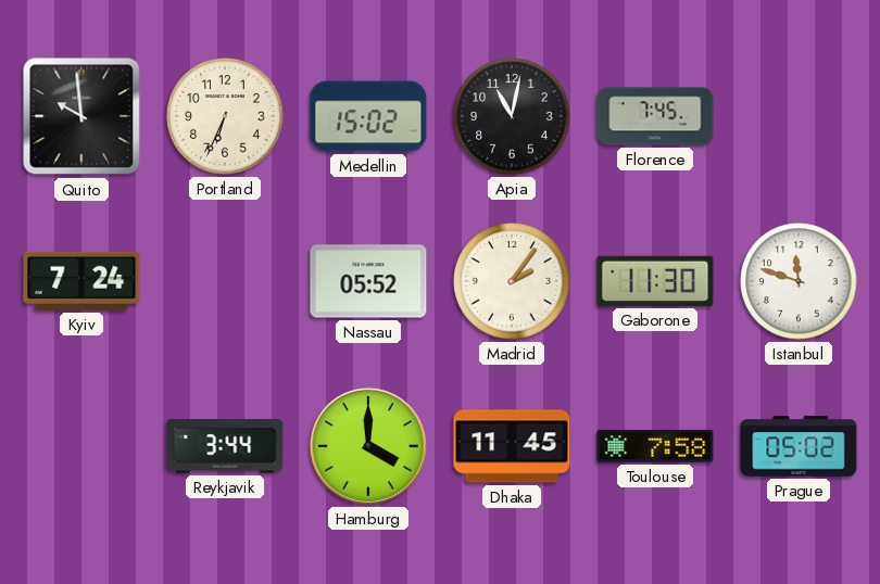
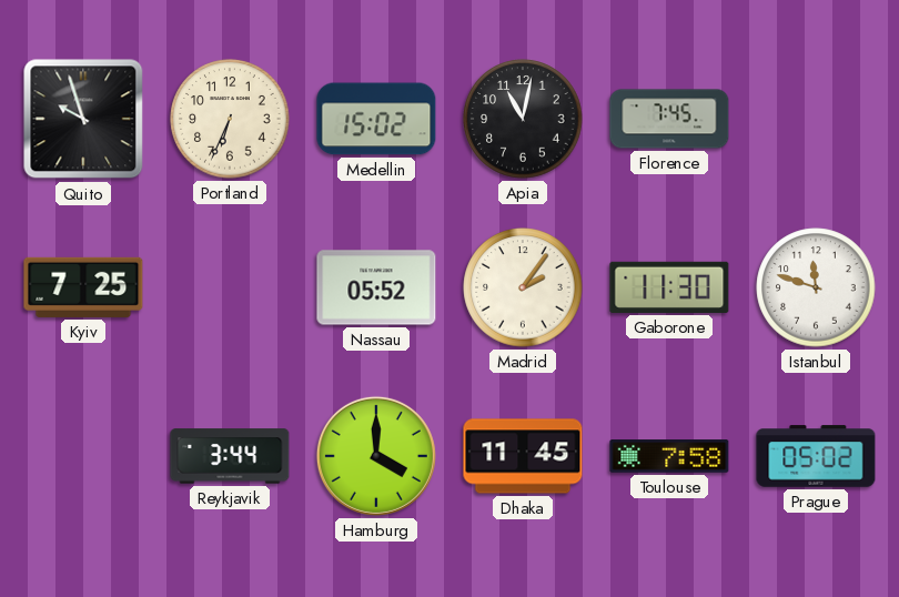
Quito: 9:59 -> 9:57
Kyiv: 7:24 -> 7:25
